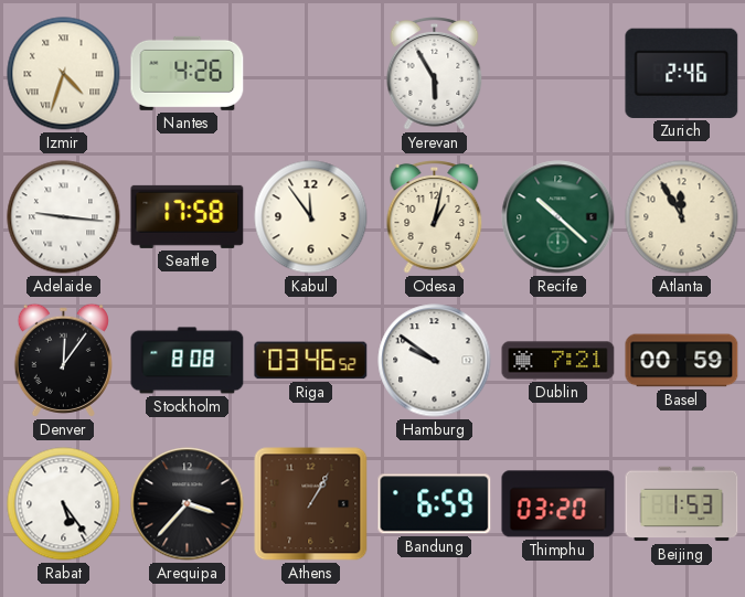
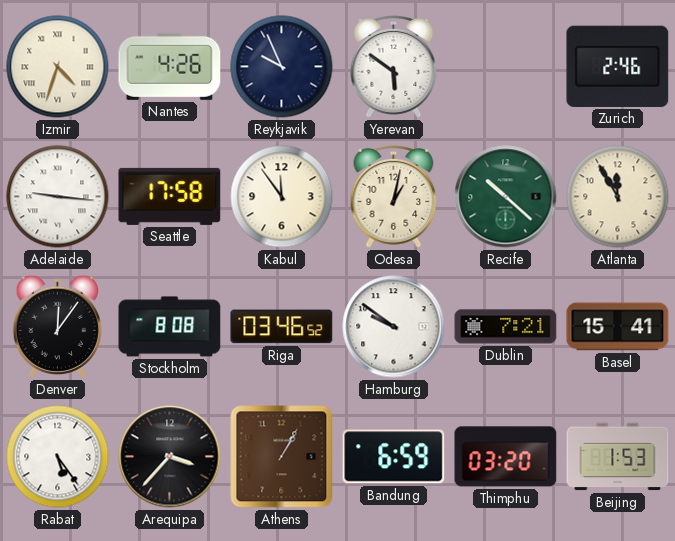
Reykjavik: none -> 9:56
Yerevan: 5:55 -> 5:51
Basel: 00:59 -> 15:41
